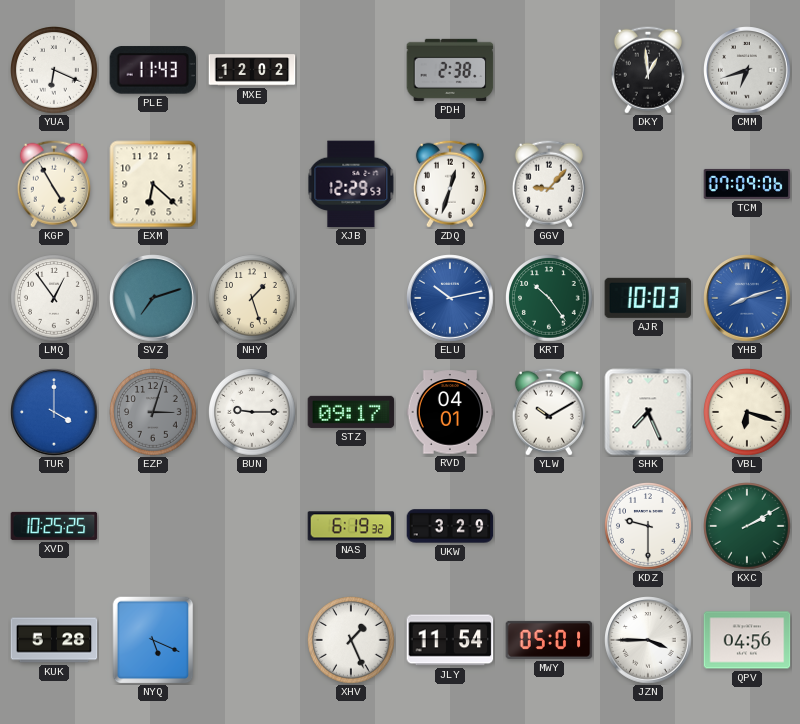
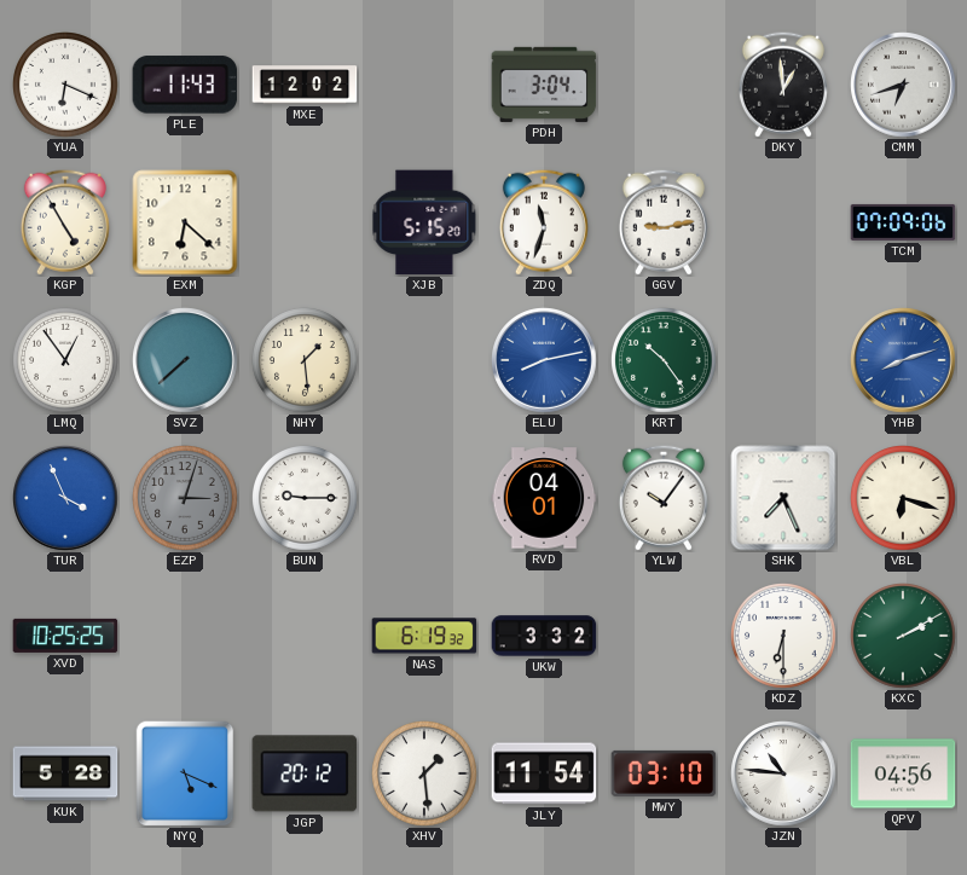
PDH: 2:38 -> 3:04
XJB: 12:29 -> 5:15
ZDQ: 12:33 -> 11:33
GGV: 9:07 -> 9:13
SVZ: 7:12 -> 7:38
NHY: 1:27 -> 1:29
ELU: 10:13 -> 8:13
AJR: 10:03 -> none
TUR: 4:00 -> 3:56
STZ: 09:17 -> none
YLW: 10:10 -> 10:06
UKW: 3:29 -> 3:32
KDZ: 9:30 -> 6:30
JGP: none -> 20:12
XHV: 1:26 -> 1:29
MWY: 05:01 -> 03:10
JZN: 3:45 -> 10:46
